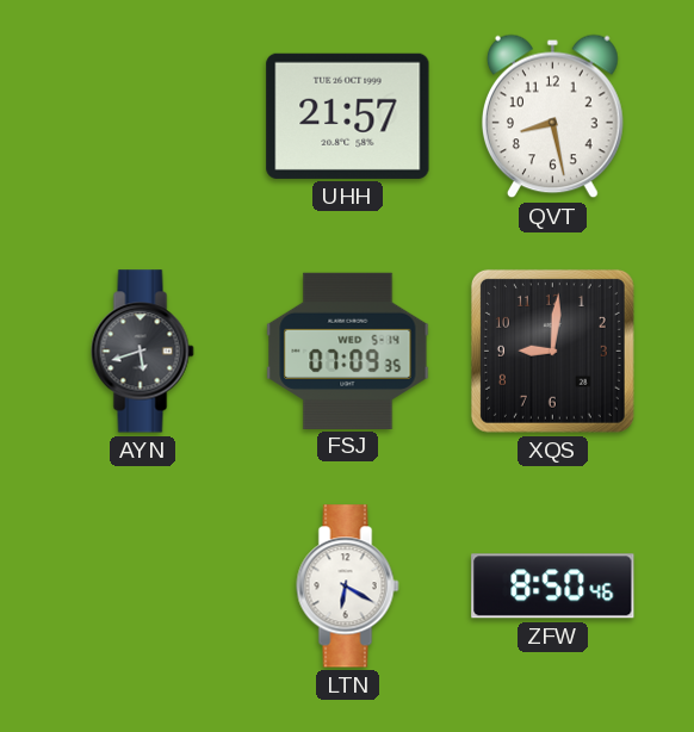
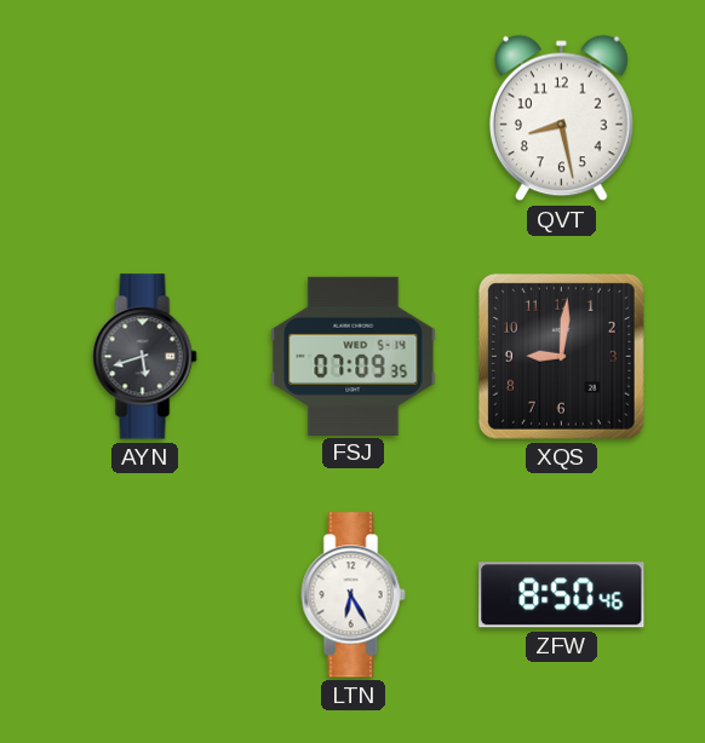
UHH: 21:57 -> none
LTN: 6:20 -> 6:25
